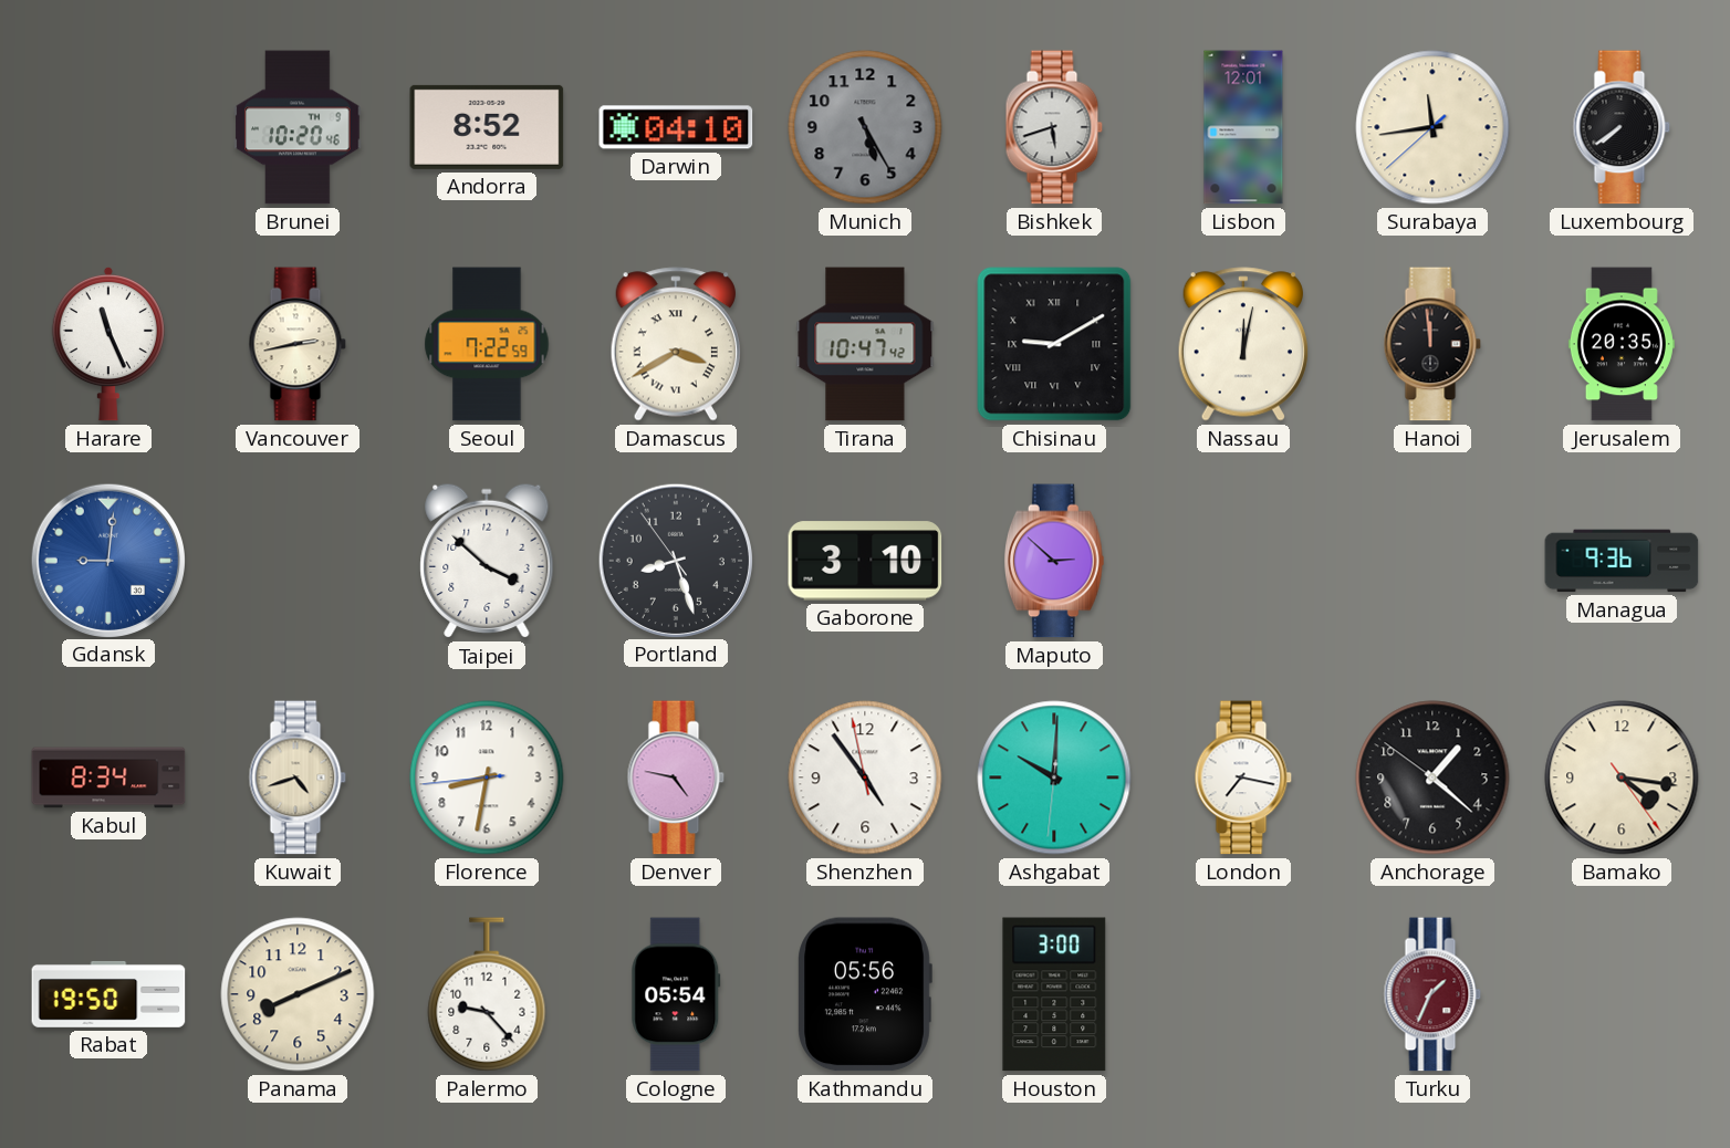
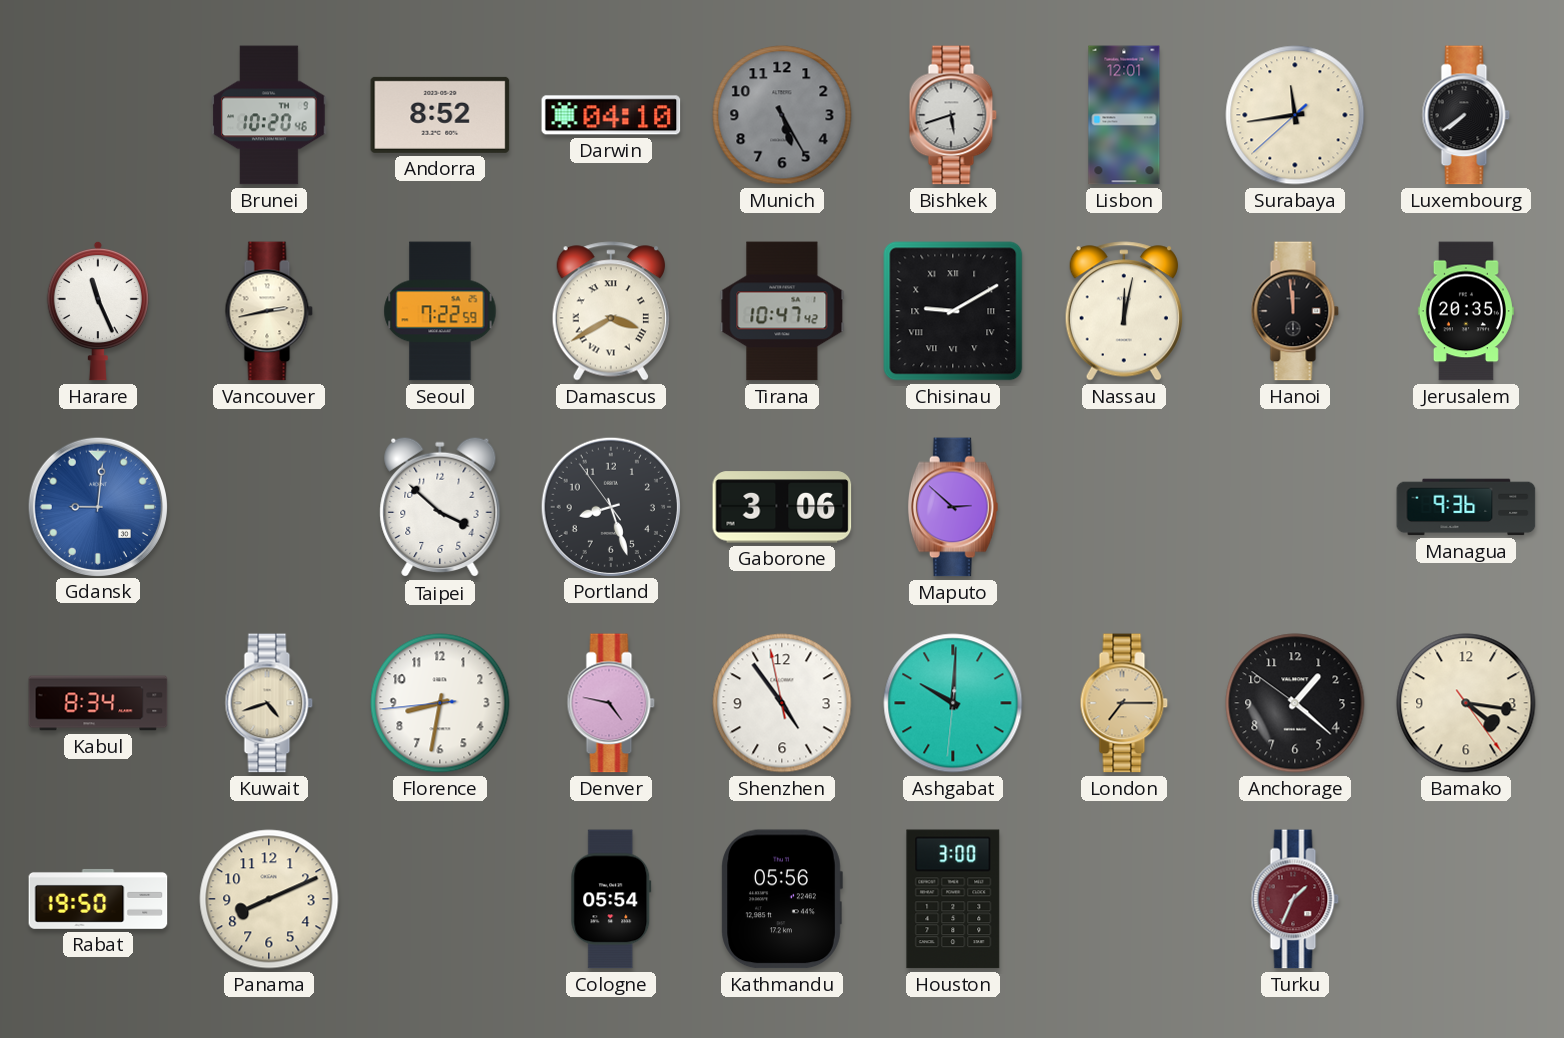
Gaborone: 3:10 -> 3:06
London: 7:17 -> 7:15
London dial: white -> champagne
Palermo: 9:23 -> none
